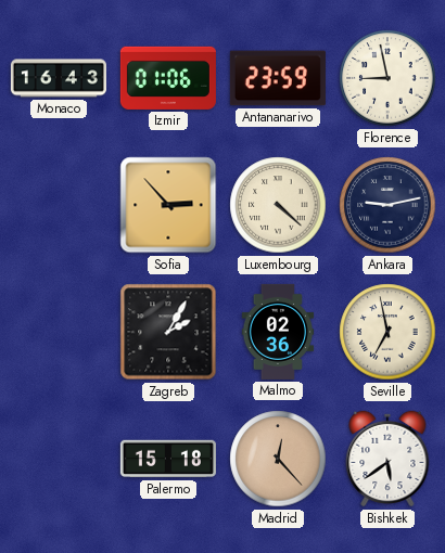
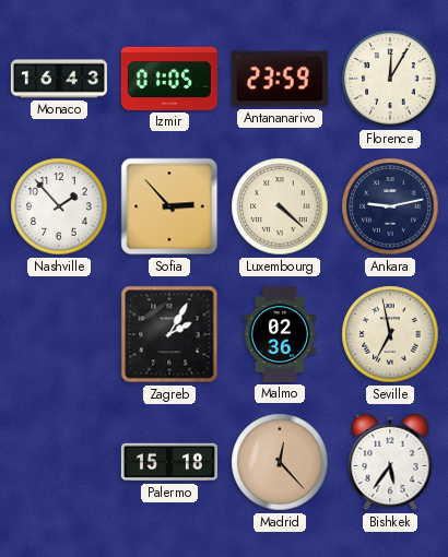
Izmir: 01:06 -> 01:05
Florence: 8:58 -> 12:05
Nashville: none -> 1:53
Bishkek: 5:39 -> 5:36
